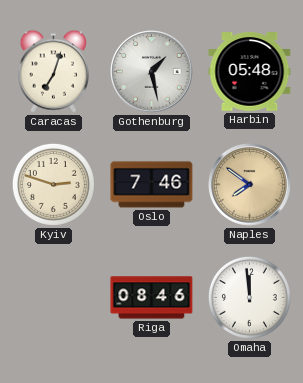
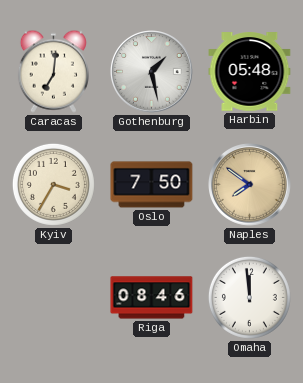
Caracas: 7:03 -> 7:01
Kyiv: 2:48 -> 3:35
Oslo: 7:46 -> 7:50
